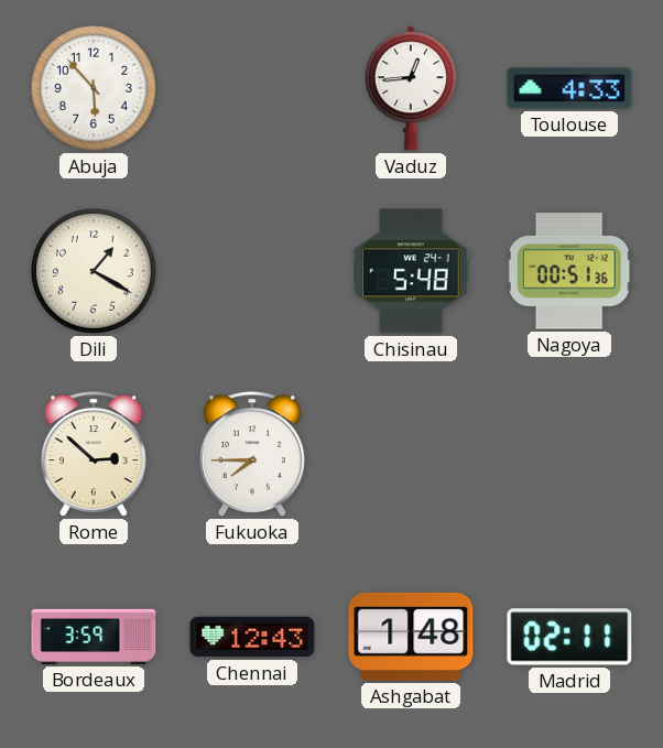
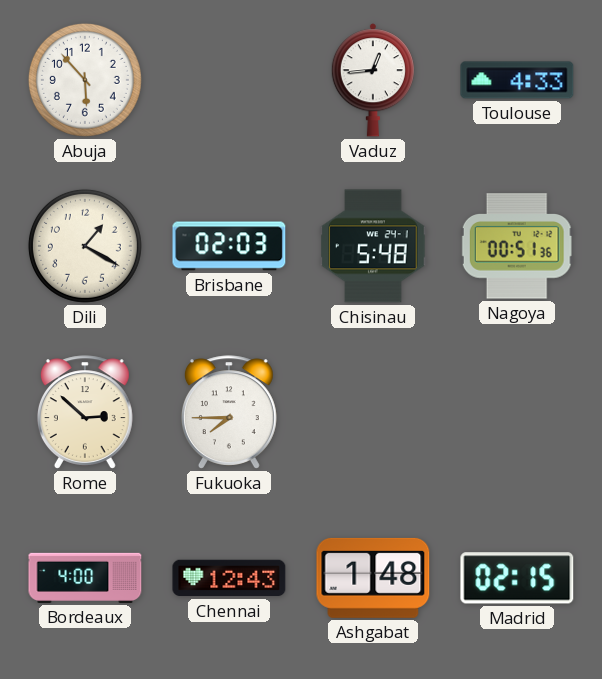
Brisbane: none -> 02:03
Bordeaux: 3:59 -> 4:00
Madrid: 02:11 -> 02:15
